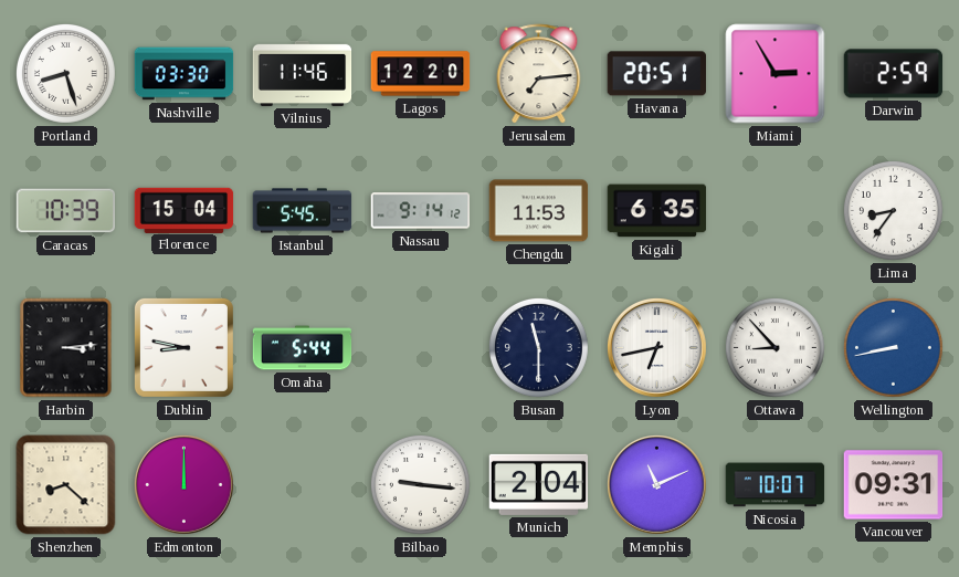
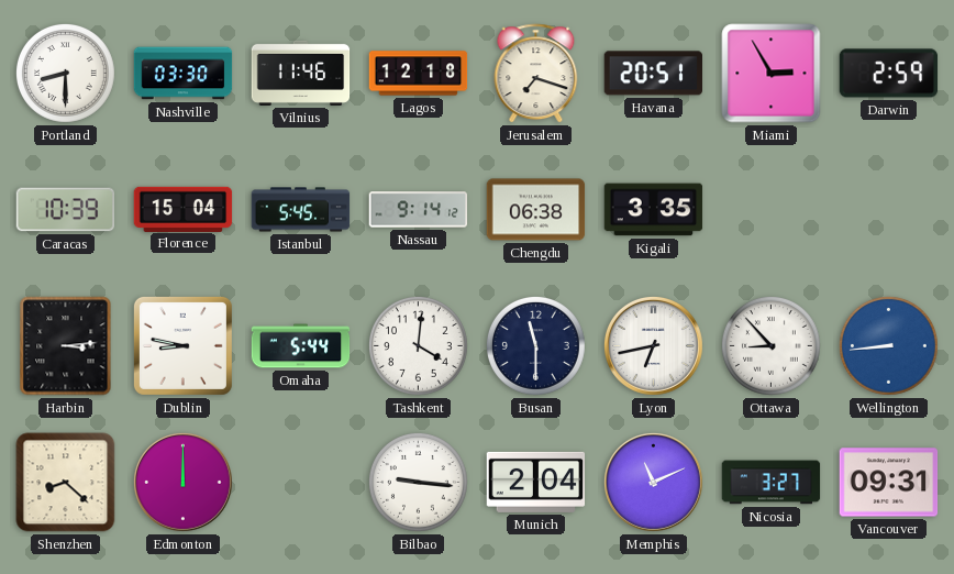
Portland: 8:27 -> 8:30
Lagos: 12:20 -> 12:18
Jerusalem: 7:14 -> 7:18
Chengdu: 11:53 -> 06:38
Kigali: 6:35 -> 3:35
Lima: 8:36 -> none
Tashkent: none -> 4:01
Wellington: 8:43 -> 8:44
Nicosia: 10:07 -> 3:27
